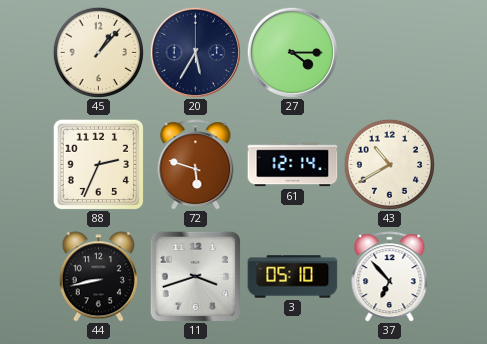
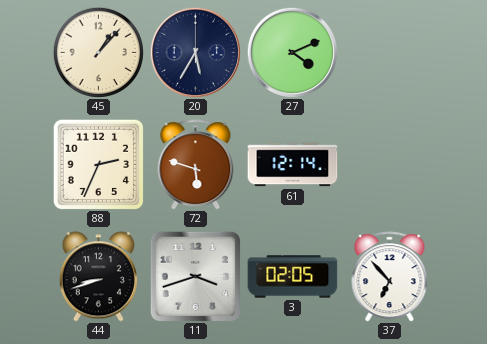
27: 4:15 -> 4:11
43: 10:40 -> none
44: 8:43 -> 8:42
3: 05:10 -> 02:05
